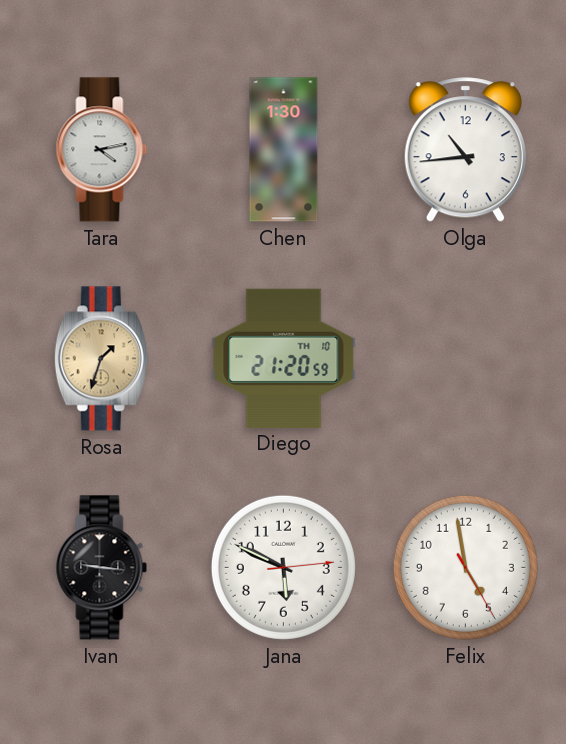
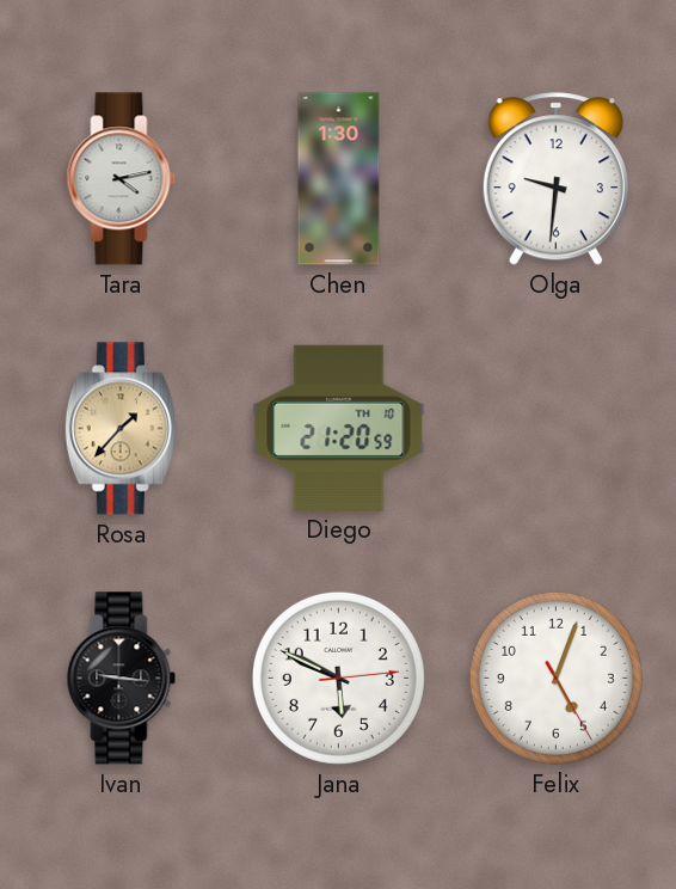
Olga: 10:44 -> 9:31
Rosa: 1:33 -> 1:37
Felix: 4:58 -> 5:03
